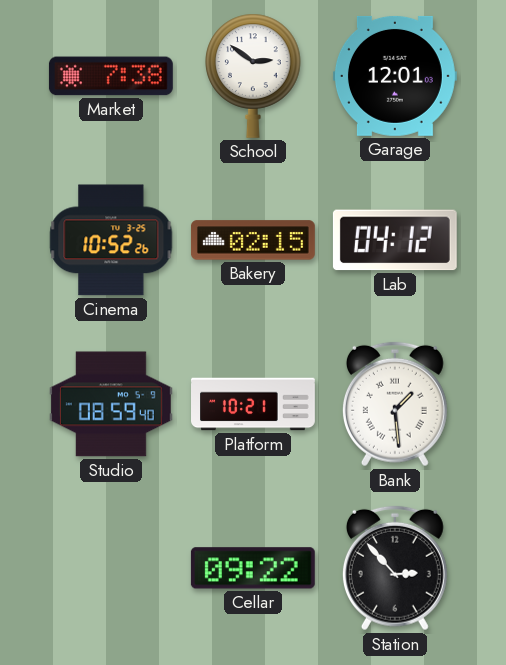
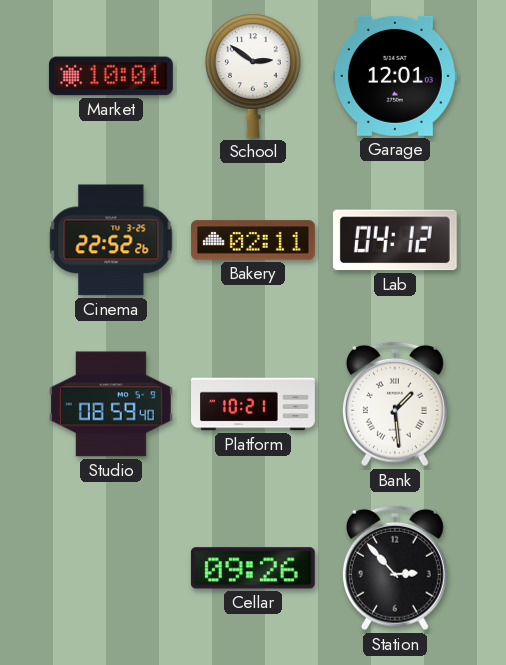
Market: 7:38 -> 10:01
Cinema: 10:52 -> 22:52
Bakery: 02:15 -> 02:11
Cellar: 09:22 -> 09:26
